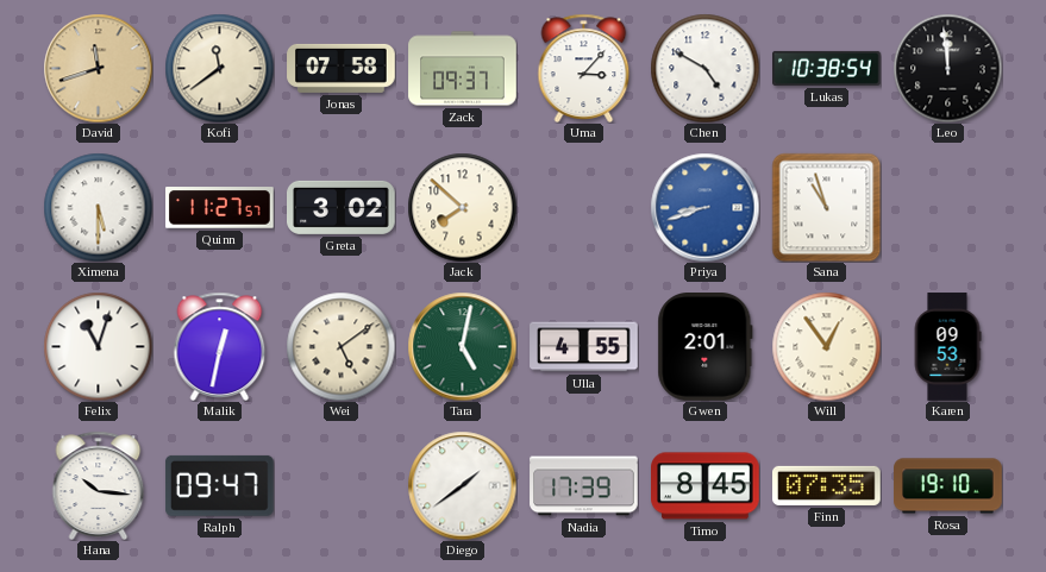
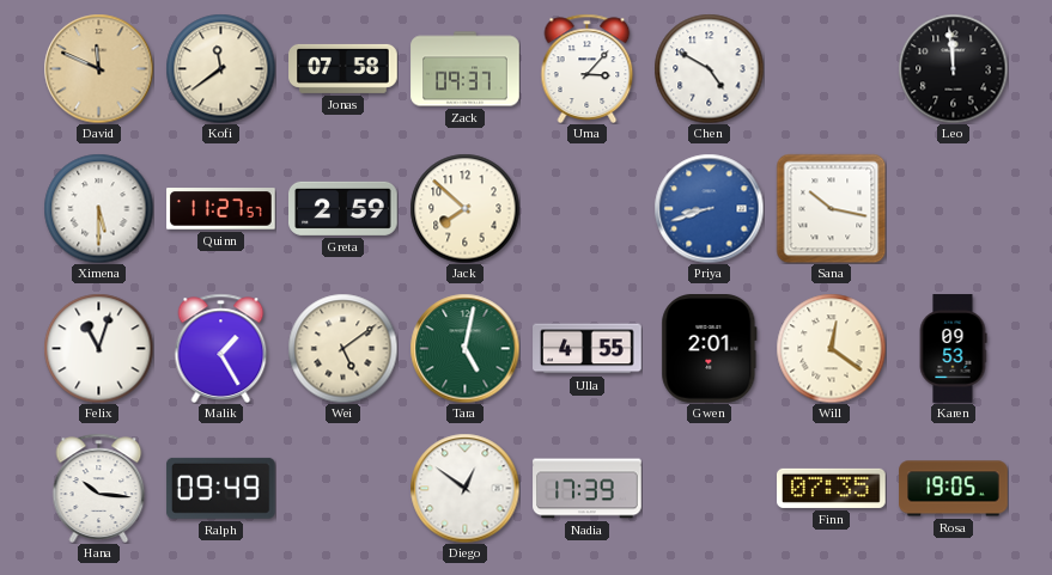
David: 11:42 -> 11:49
Lukas: 10:38 -> none
Greta: 3:02 -> 2:59
Sana: 10:57 -> 10:17
Malik: 12:32 -> 1:25
Will: 12:54 -> 12:21
Ralph: 09:47 -> 09:49
Diego: 1:39 -> 12:51
Timo: 8:45 -> none
Rosa: 19:10 -> 19:05
